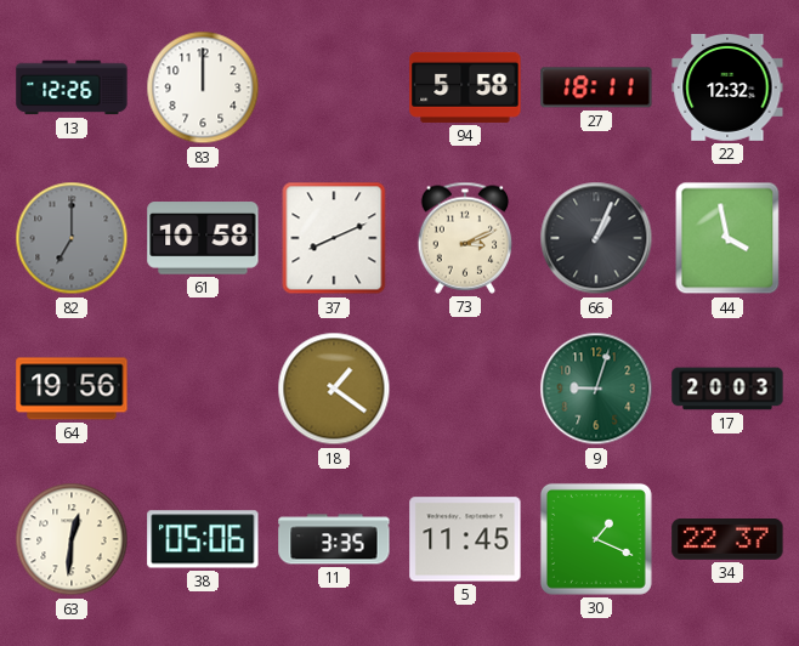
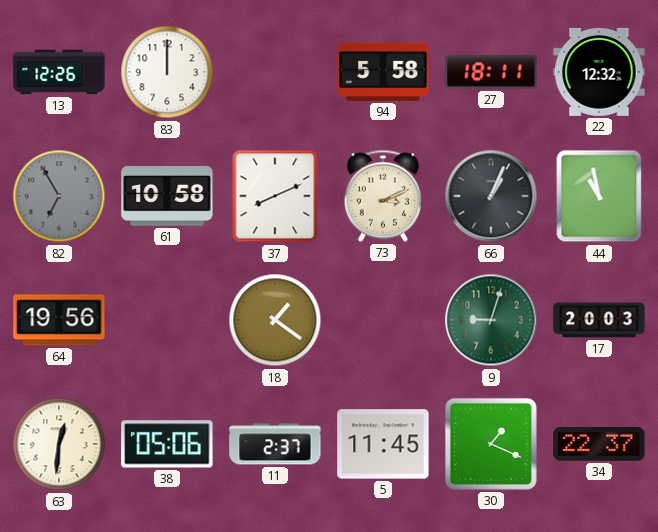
82: 7:00 -> 6:55
44: 3:58 -> 10:58
11: 3:35 -> 2:37
